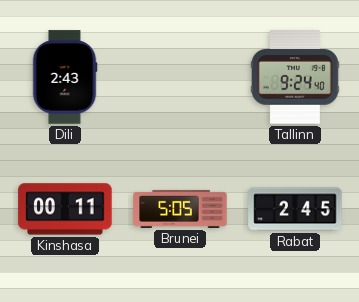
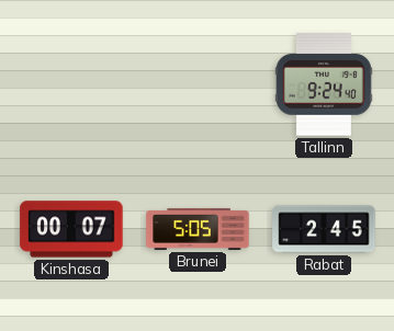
Dili: 2:43 -> none
Kinshasa: 00:11 -> 00:07
